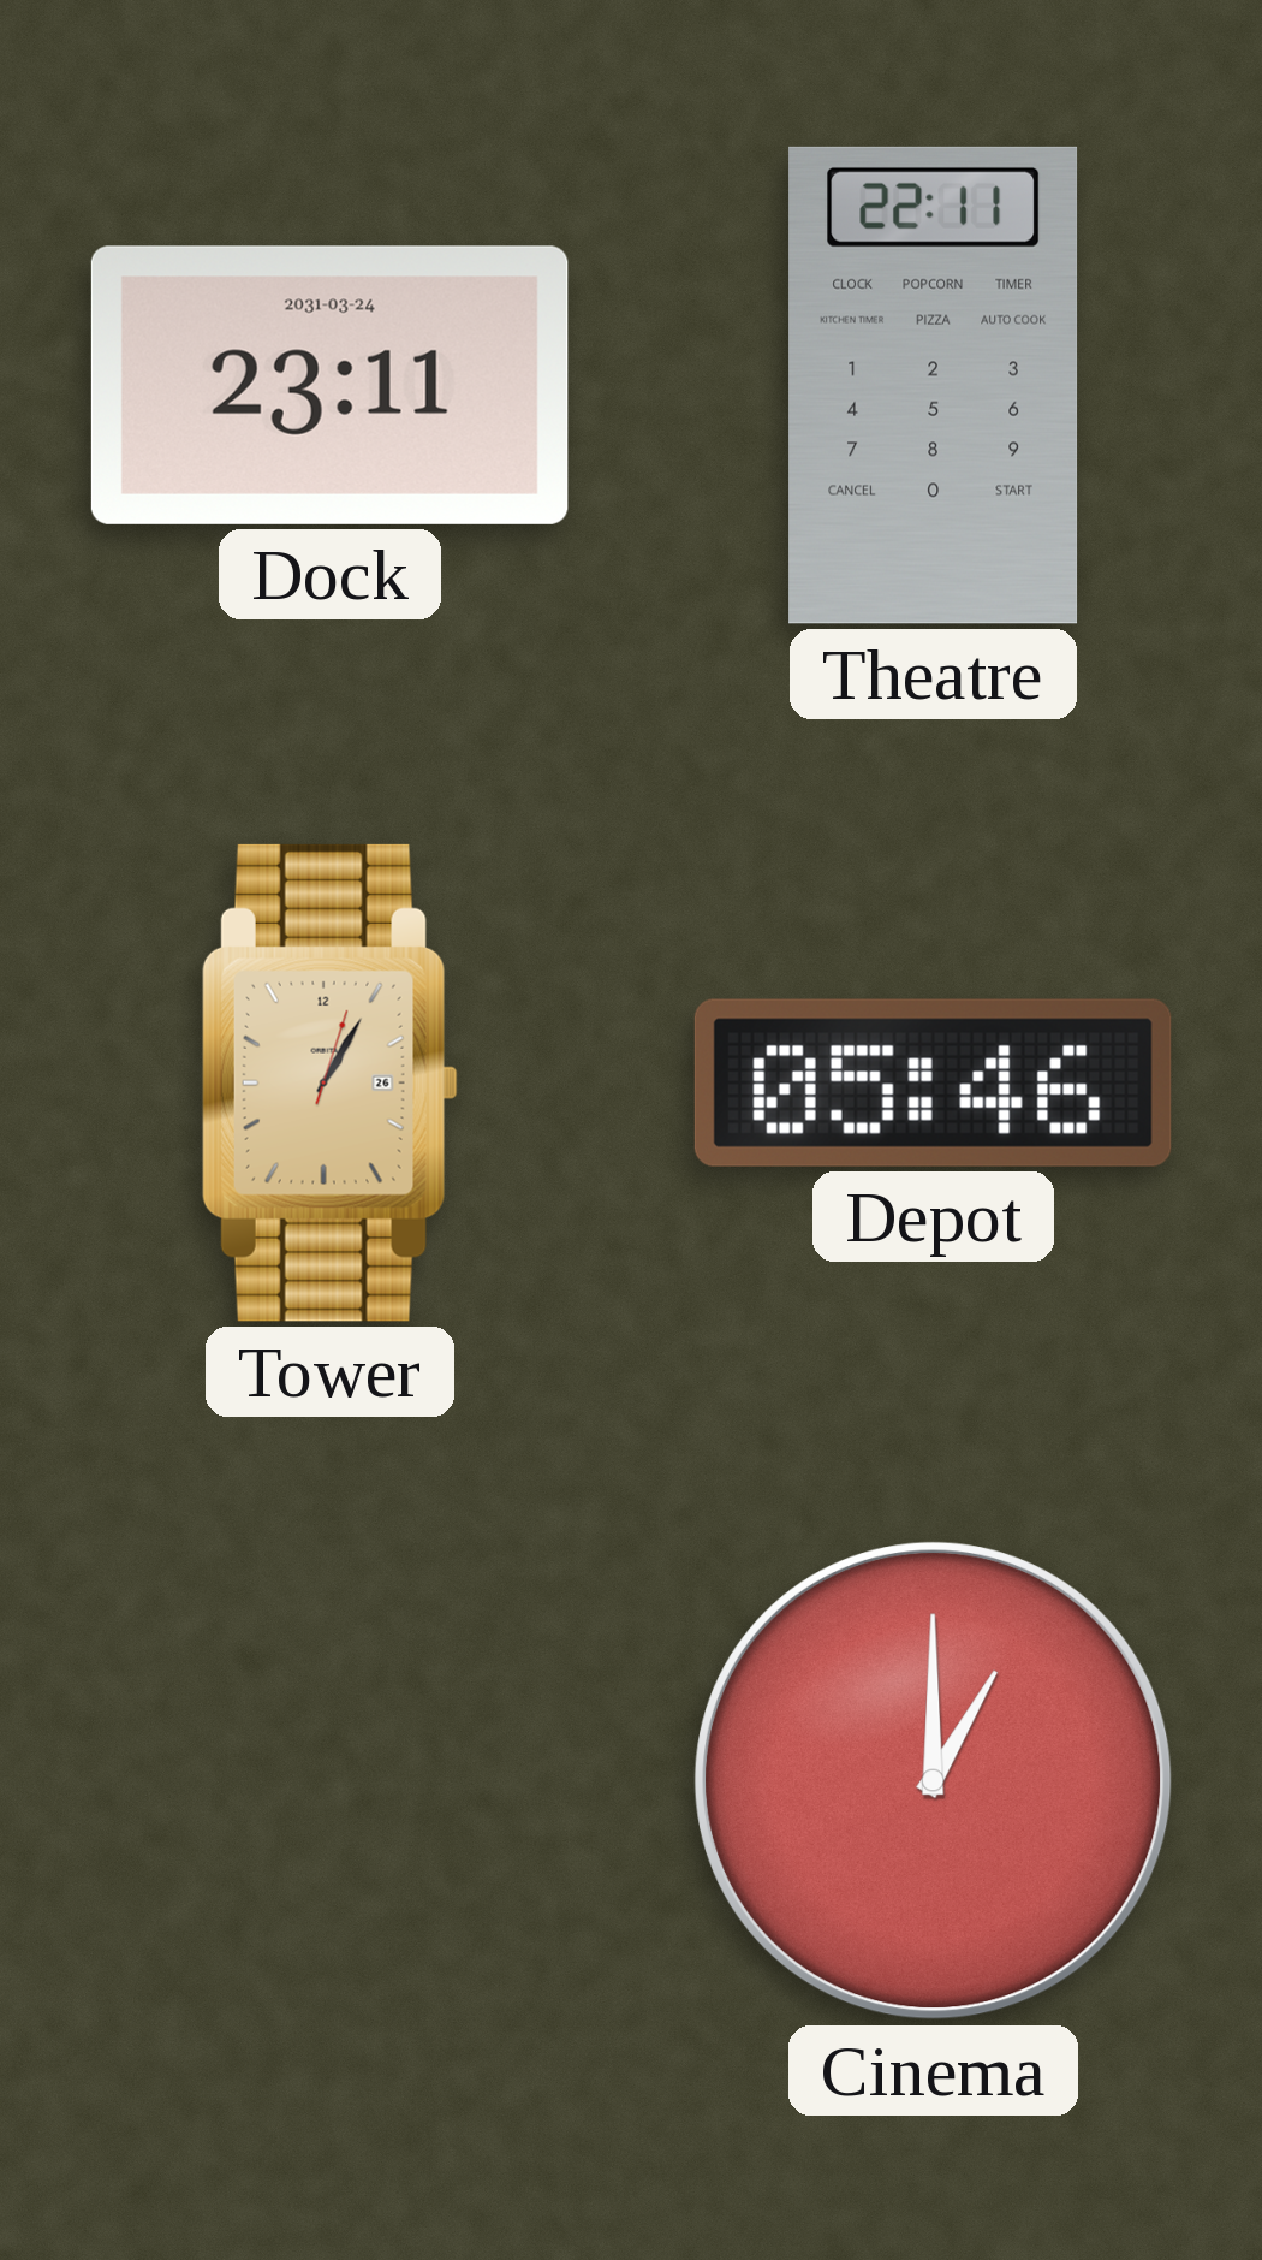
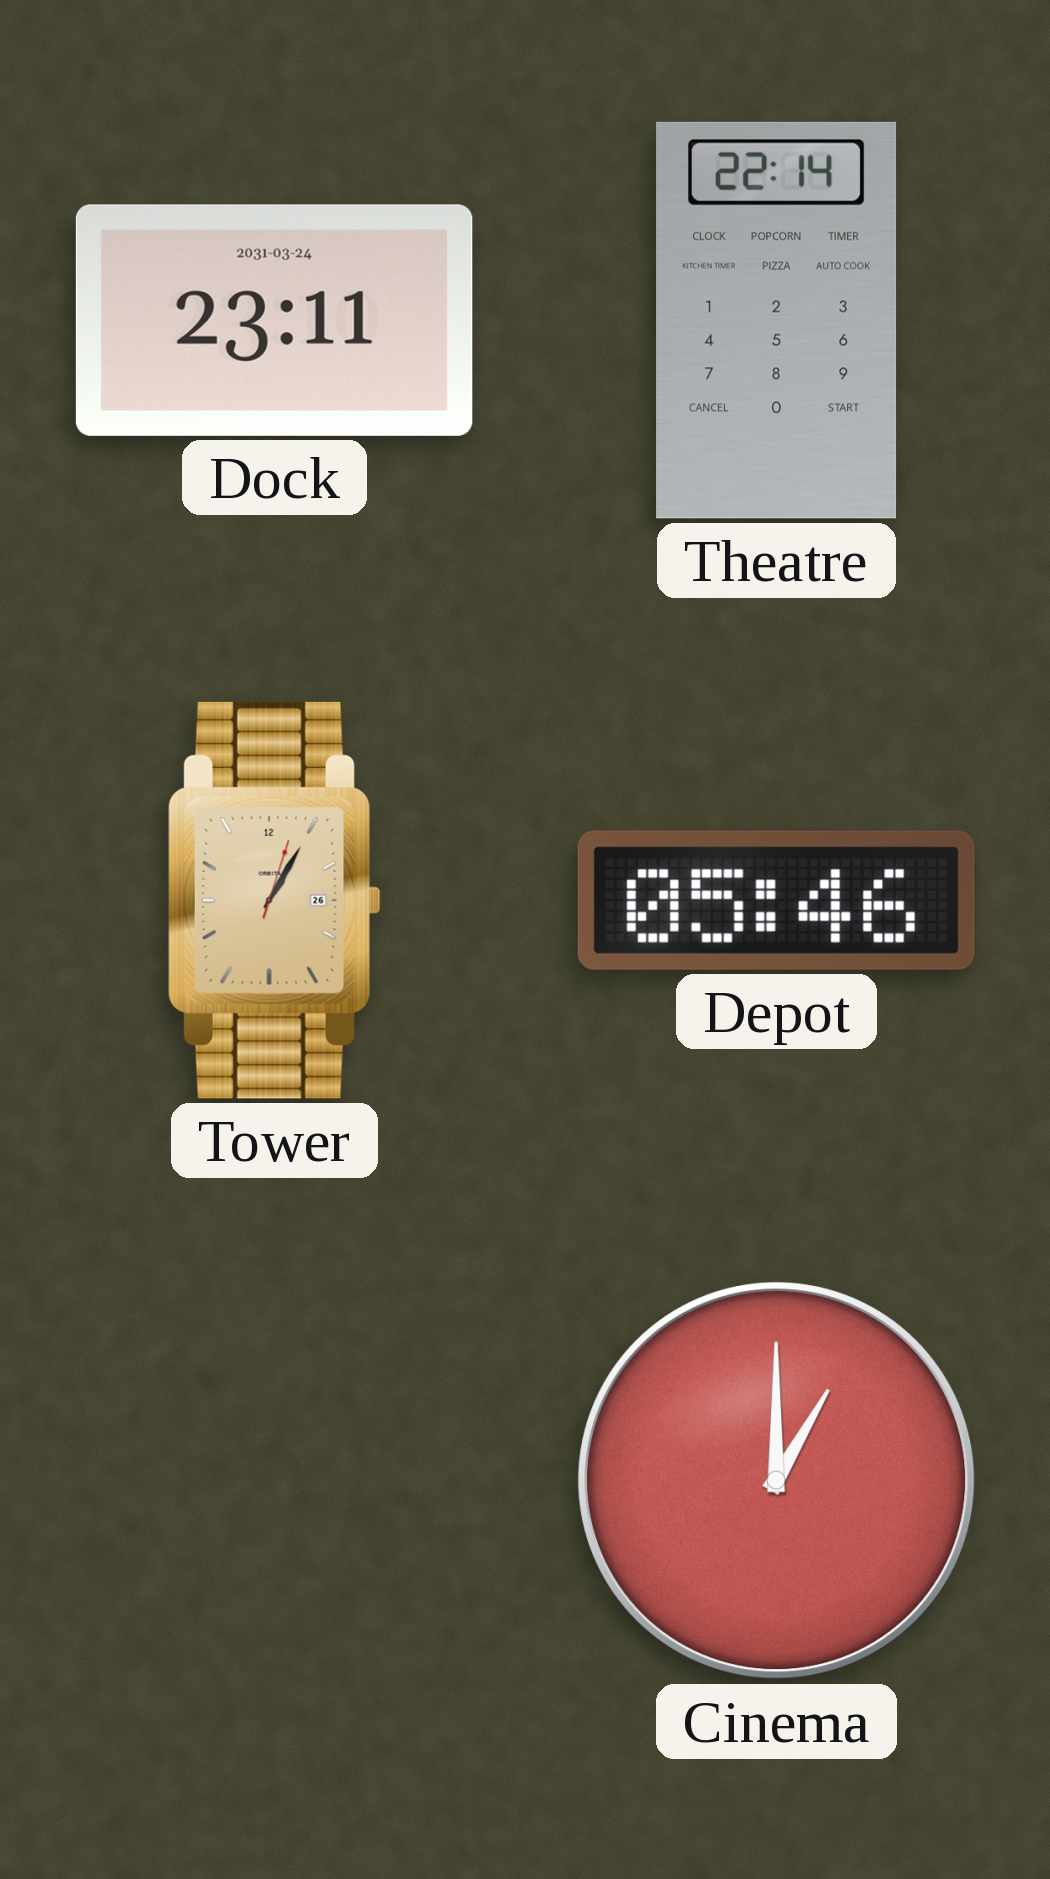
Theatre: 22:11 -> 22:14
